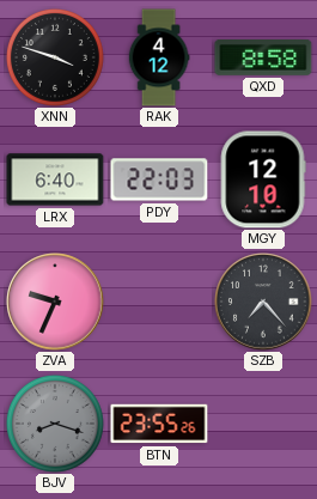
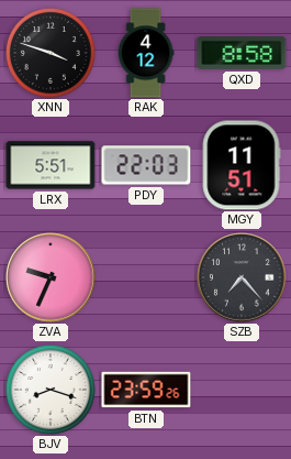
LRX: 6:40 -> 5:51
MGY: 12:10 -> 11:51
BJV dial: grey -> white
BTN: 23:55 -> 23:59
